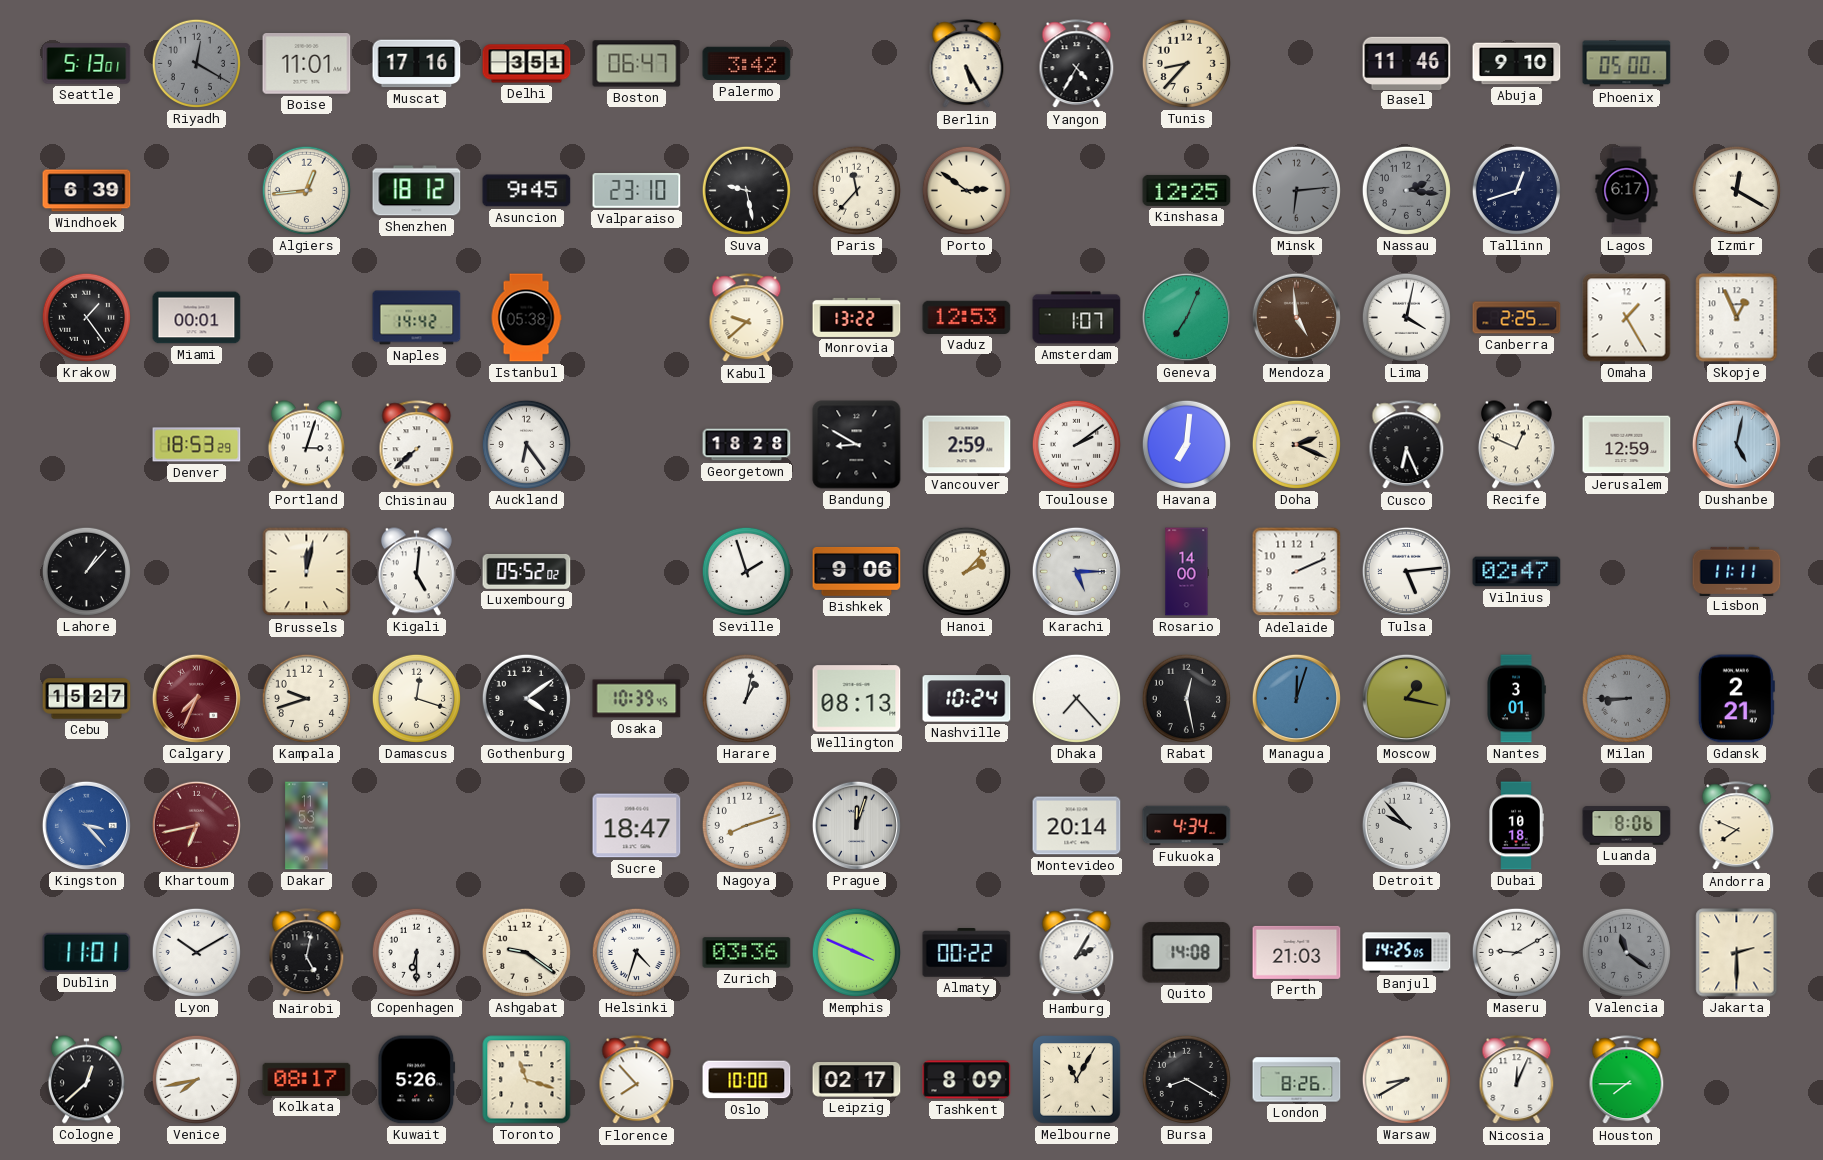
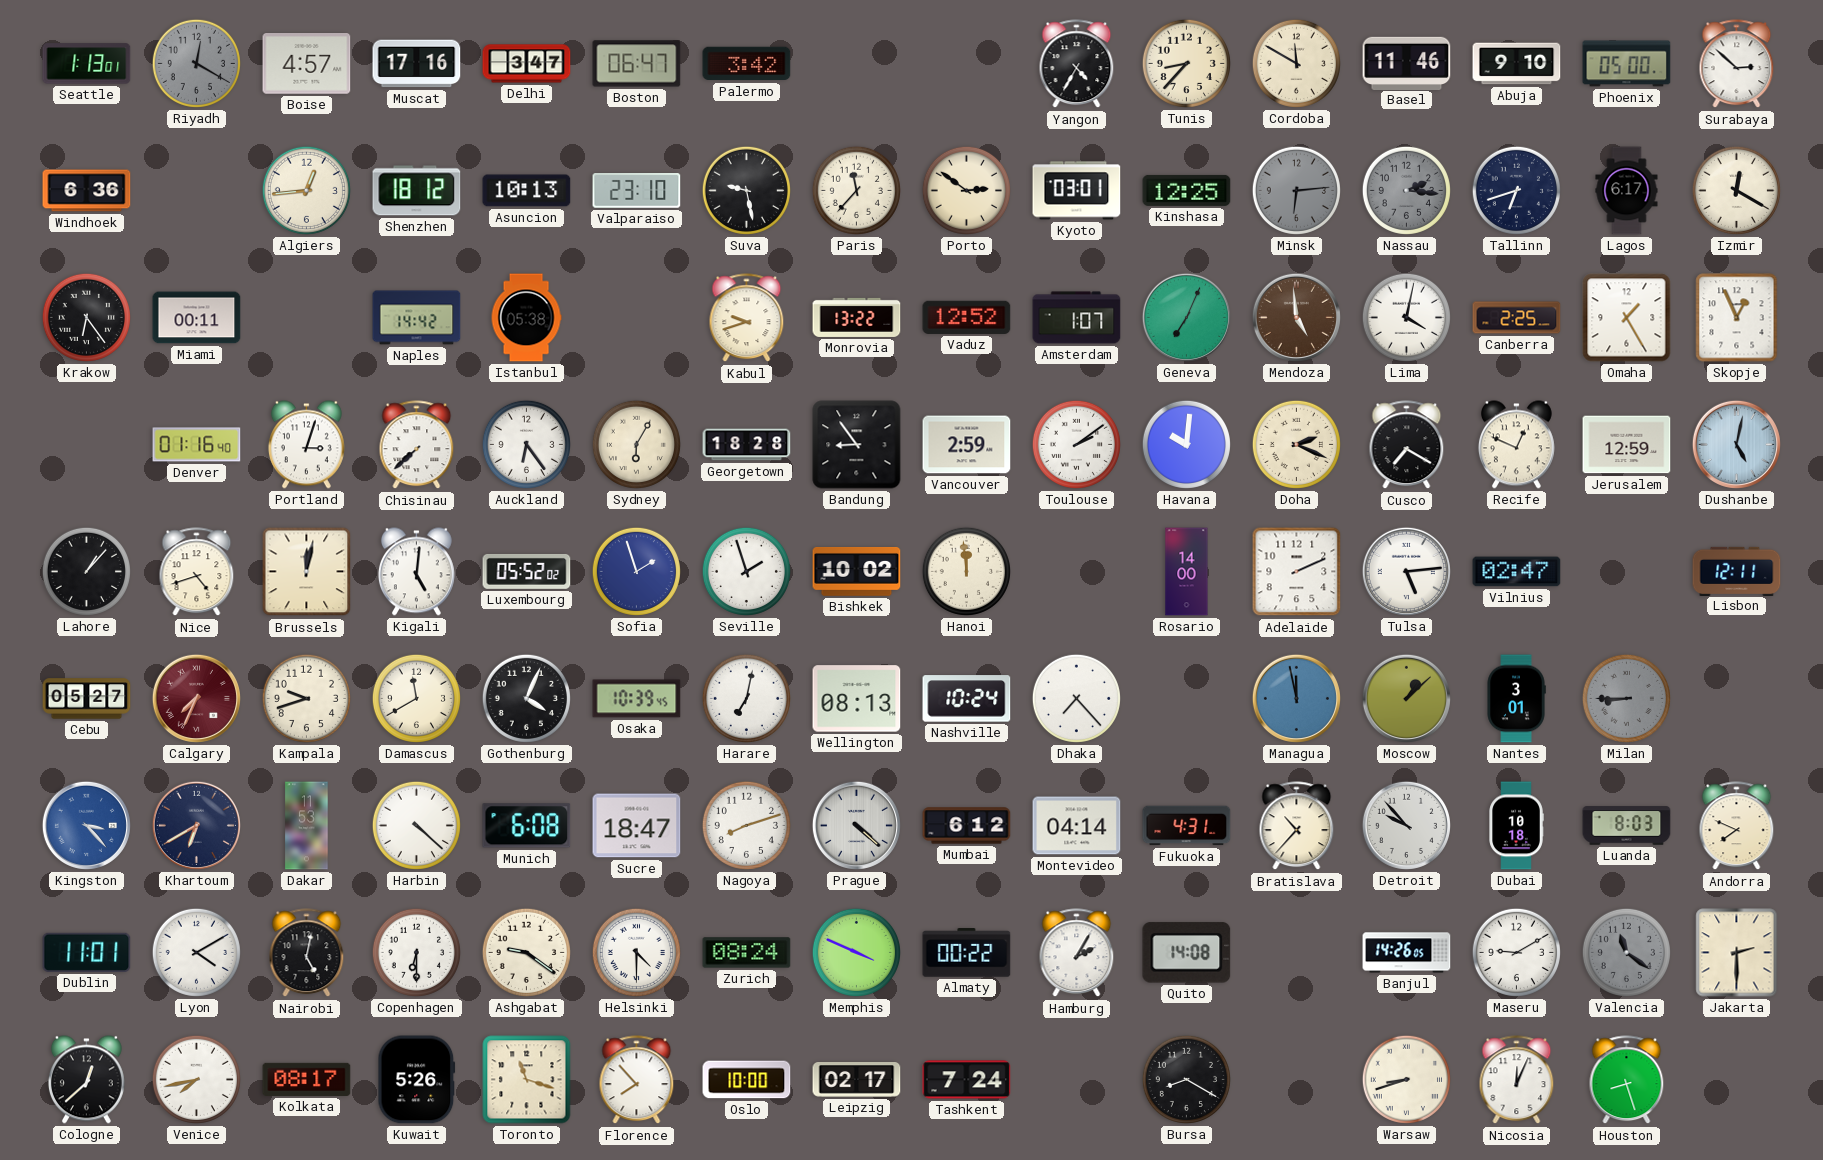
Seattle: 5:13 -> 1:13
Boise: 11:01 -> 4:57
Delhi: 3:51 -> 3:47
Berlin: 5:25 -> none
Cordoba: none -> 11:50
Surabaya: none -> 2:52
Windhoek: 6:39 -> 6:36
Asuncion: 9:45 -> 10:13
Kyoto: none -> 03:01
Tallinn: 12:42 -> 6:42
Krakow: 1:24 -> 6:24
Miami: 00:01 -> 00:11
Kabul: 9:38 -> 9:42
Vaduz: 12:53 -> 12:52
Denver: 18:53 -> 01:16
Sydney: none -> 6:05
Bandung: 8:50 -> 8:54
Havana: 7:01 -> 10:01
Cusco: 6:26 -> 7:20
Nice: none -> 4:42
Sofia: none -> 1:57
Bishkek: 9:06 -> 10:02
Hanoi: 2:07 -> 11:59
Karachi: 5:15 -> none
Lisbon: 11:11 -> 12:11
Cebu: 15:27 -> 05:27
Damascus: 12:18 -> 11:40
Gothenburg: 4:09 -> 4:04
Harare: 1:02 -> 7:02
Rabat: 12:28 -> none
Managua: 12:03 -> 11:58
Moscow: 1:17 -> 1:08
Gdansk: 2:21 -> none
Khartoum: 6:43 -> 6:40
Khartoum dial: burgundy -> navy
Harbin: none -> 4:22
Munich: none -> 6:08
Prague: 12:03 -> 4:22
Mumbai: none -> 6:12
Montevideo: 20:14 -> 04:14
Fukuoka: 4:34 -> 4:31
Bratislava: none -> 10:37
Luanda: 8:06 -> 8:03
Lyon: 10:10 -> 4:10
Helsinki: 4:33 -> 4:30
Zurich: 03:36 -> 08:24
Perth: 21:03 -> none
Banjul: 14:25 -> 14:26
Tashkent: 8:09 -> 7:24
Melbourne: 11:05 -> none
London: 8:26 -> none
Warsaw: 8:40 -> 8:42
Houston: 7:45 -> 8:27
